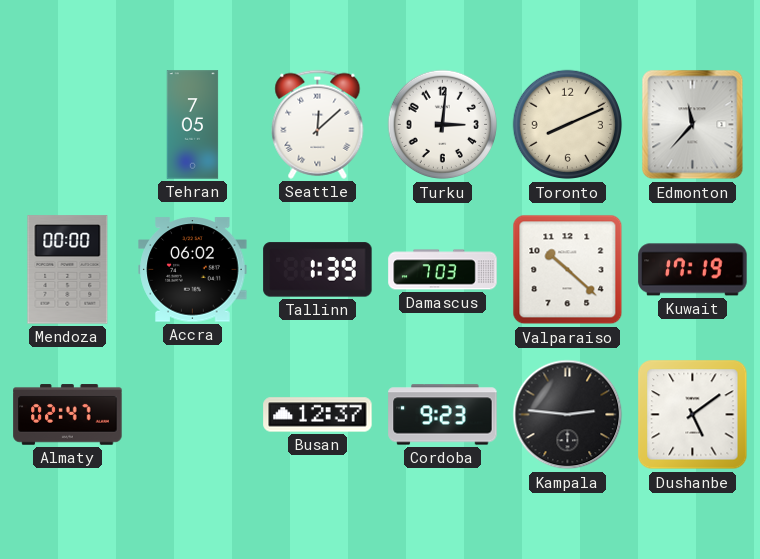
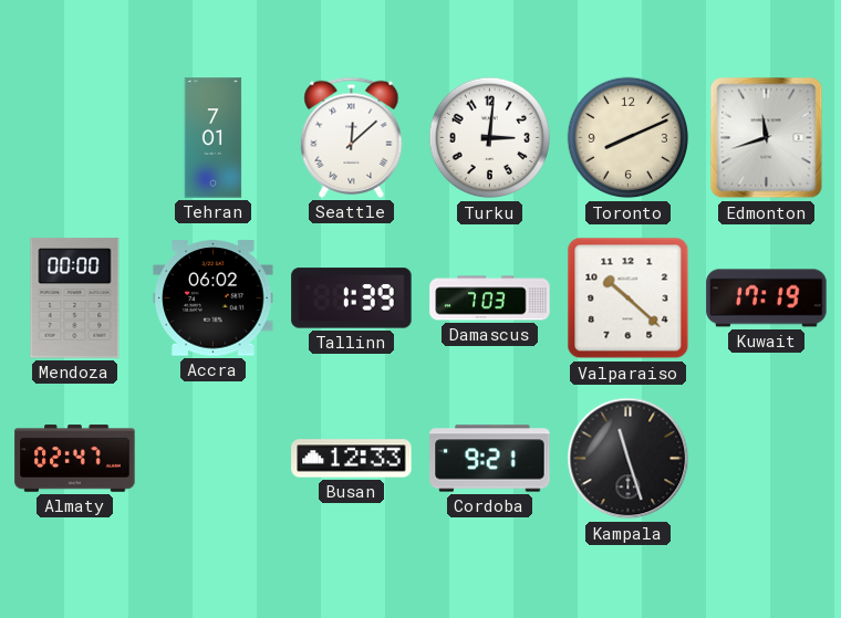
Tehran: 7:05 -> 7:01
Edmonton: 11:37 -> 11:42
Busan: 12:37 -> 12:33
Cordoba: 9:23 -> 9:21
Kampala: 2:46 -> 11:27
Dushanbe: 5:09 -> none
